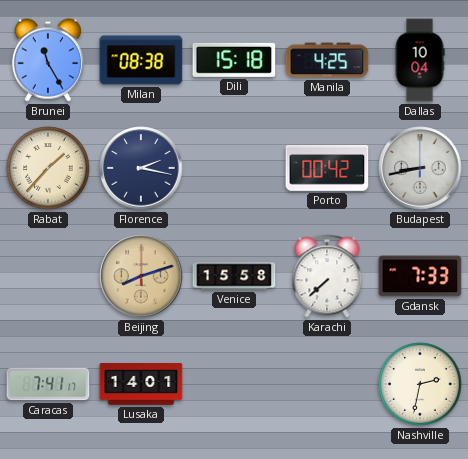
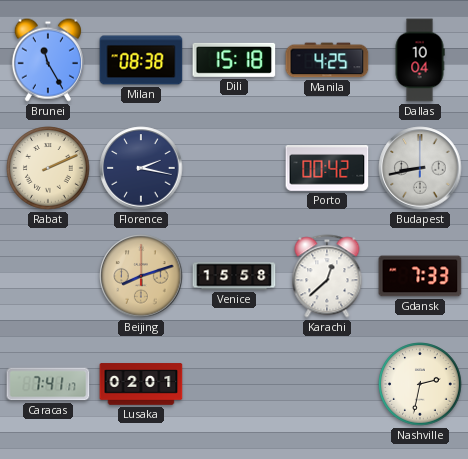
Rabat: 1:37 -> 2:11
Karachi: 7:38 -> 12:38
Lusaka: 14:01 -> 02:01
